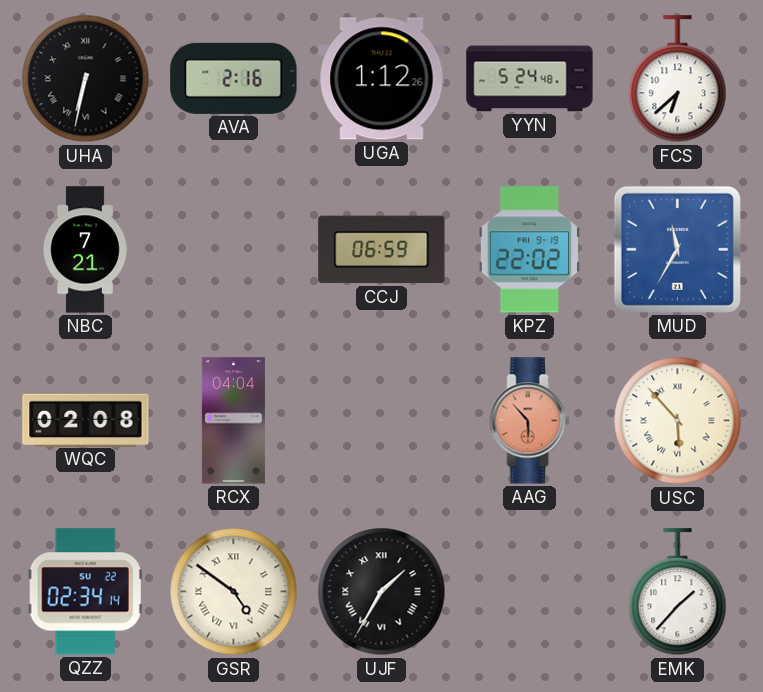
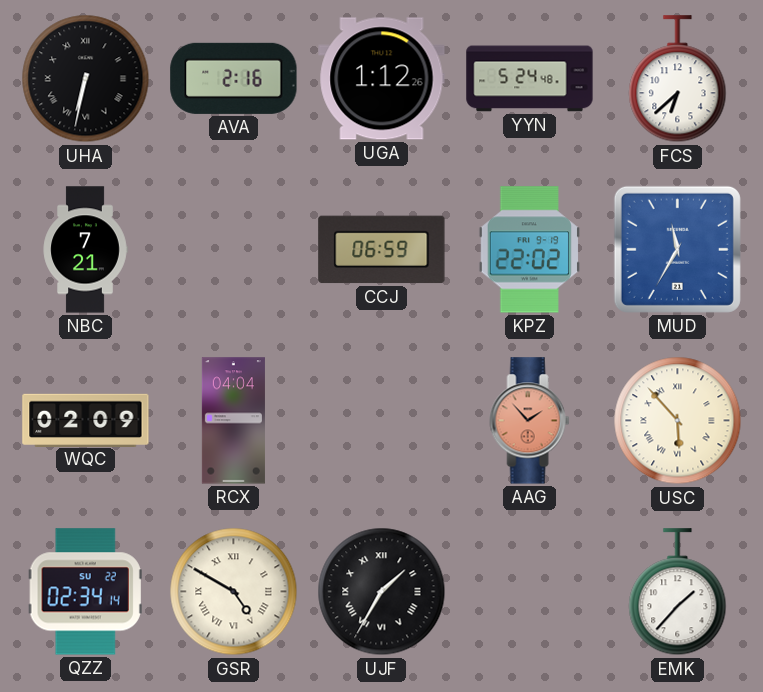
WQC: 02:08 -> 02:09
AAG: 5:53 -> 1:53
GSR: 4:51 -> 4:50
